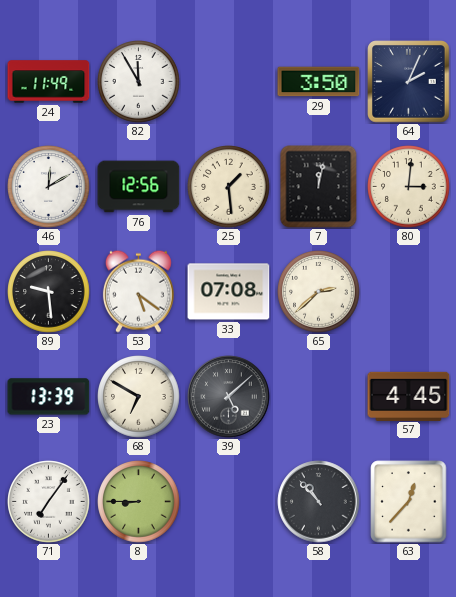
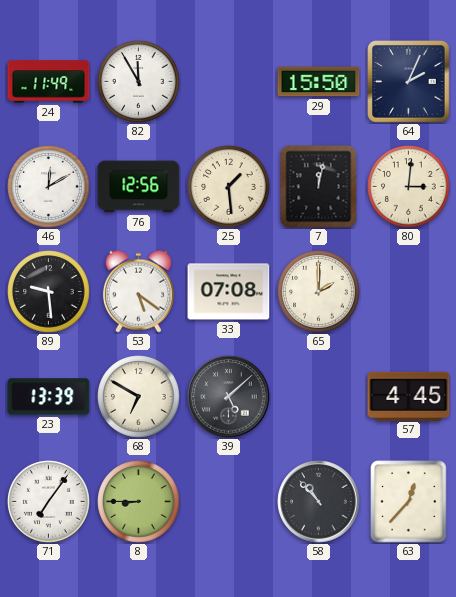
29: 3:50 -> 15:50
65: 2:38 -> 2:00
